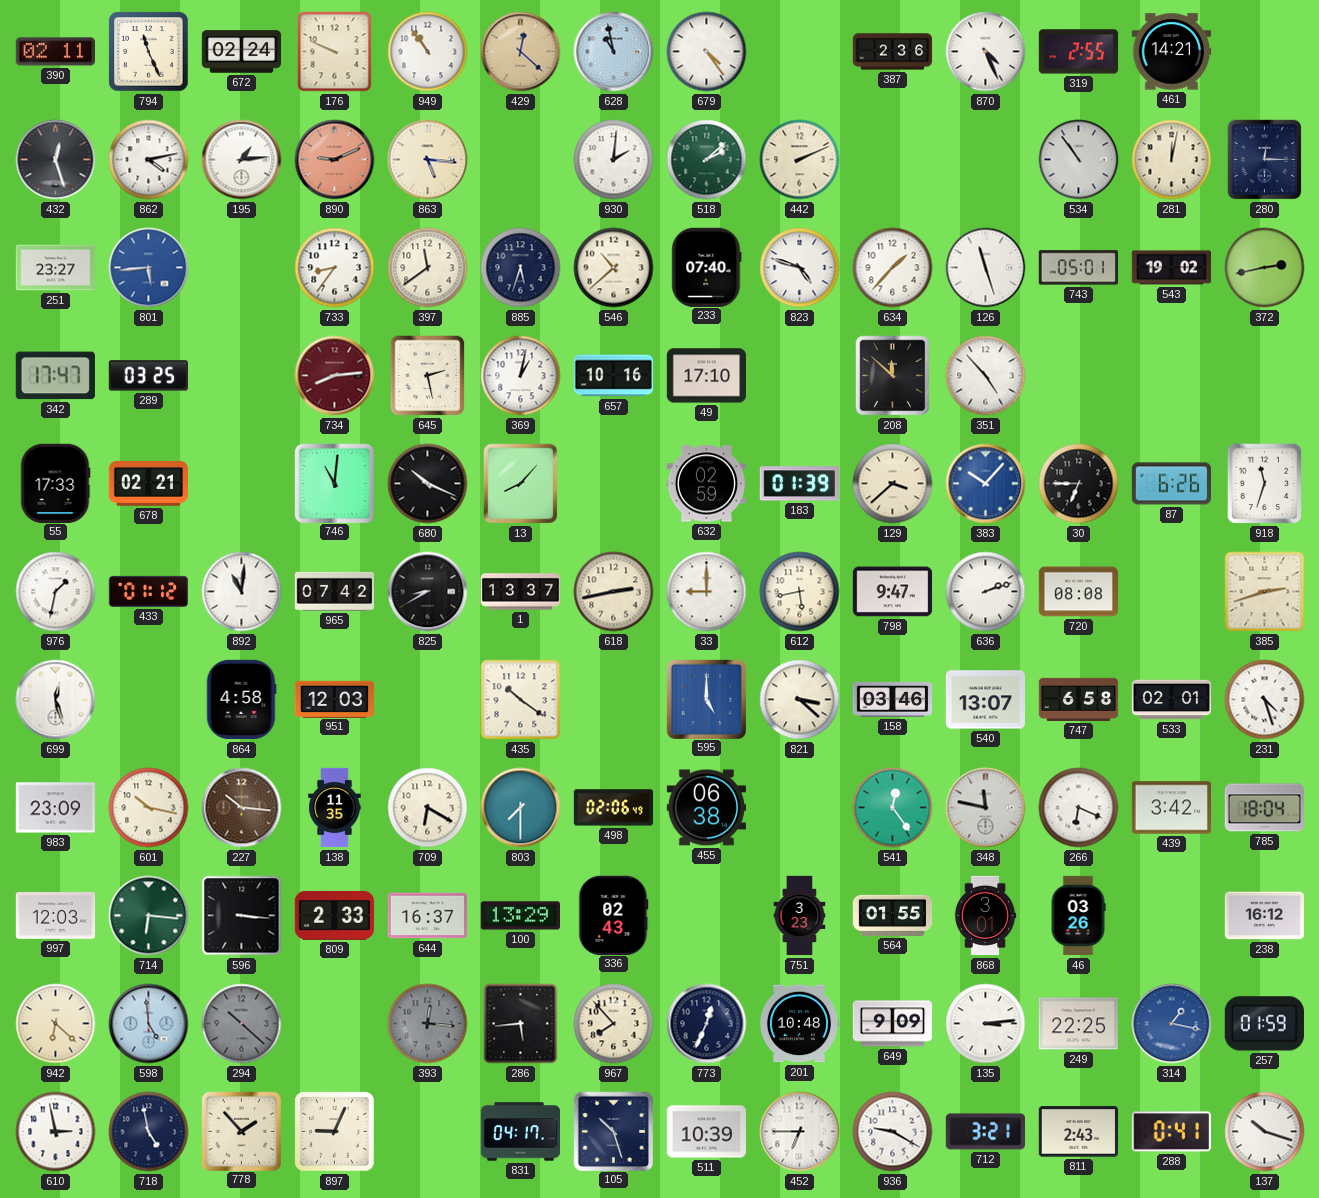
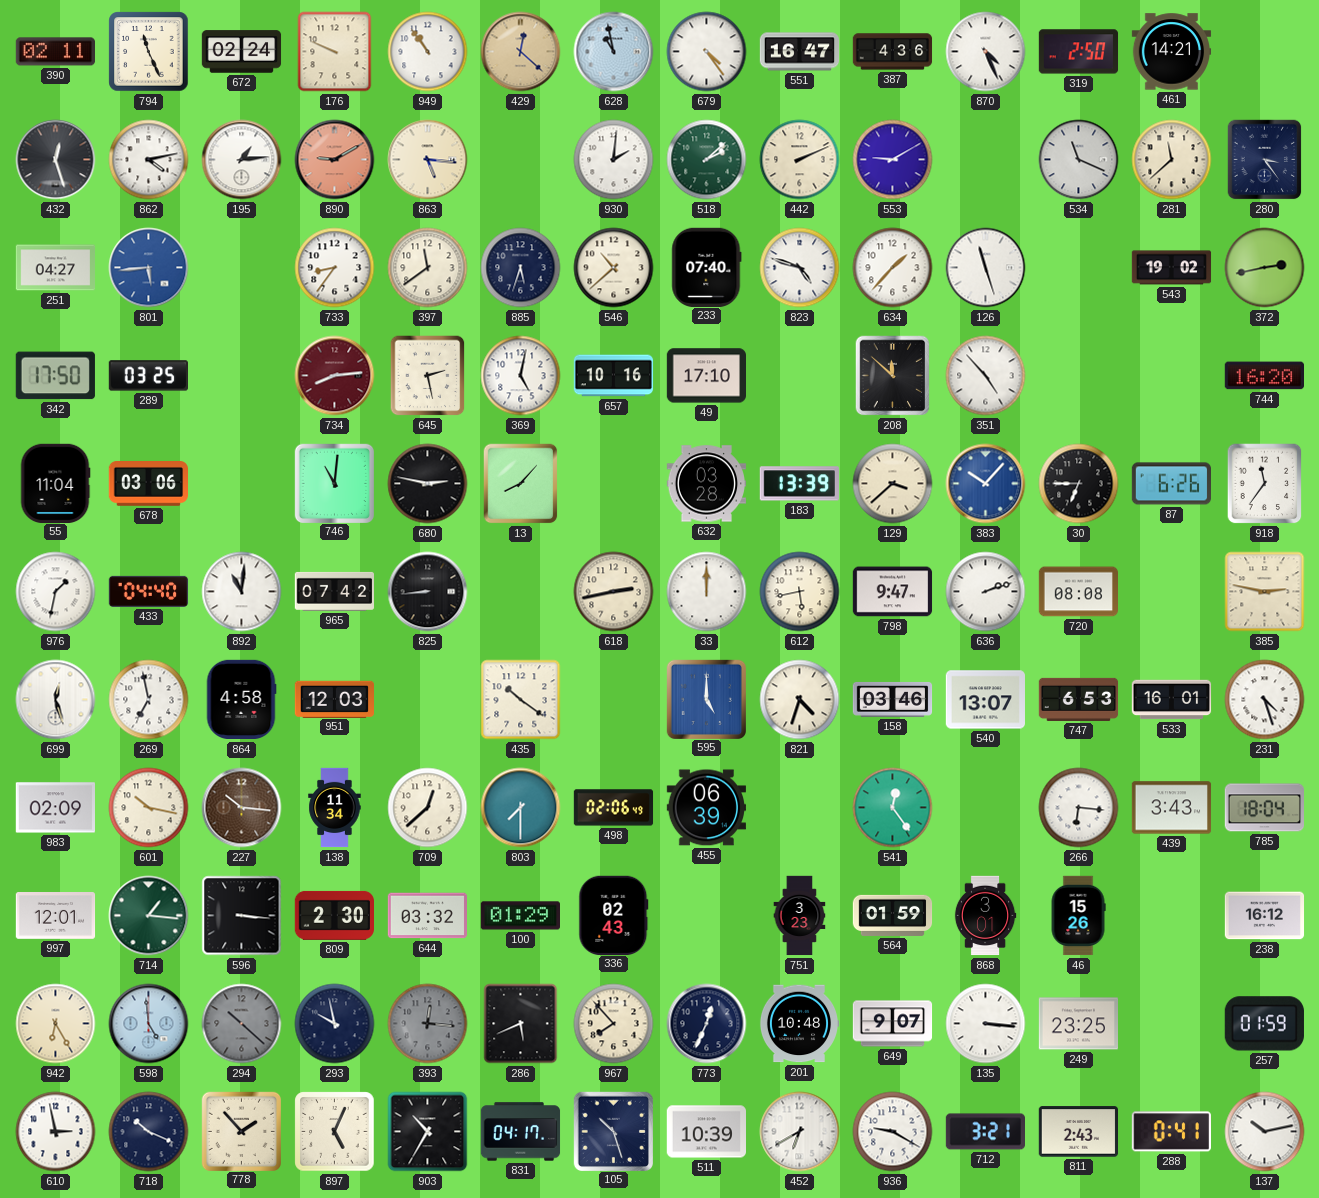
551: none -> 16:47
387: 2:36 -> 4:36
319: 2:55 -> 2:50
890: 9:11 -> 9:10
553: none -> 9:10
534: 10:54 -> 11:19
281: 12:02 -> 11:38
280: 12:15 -> 3:24
251: 23:27 -> 04:27
743: 05:01 -> none
342: 17:47 -> 17:50
369: 1:02 -> 5:02
744: none -> 16:20
55: 17:33 -> 11:04
678: 02:21 -> 03:06
680: 10:19 -> 2:47
632: 02:59 -> 03:28
183: 01:39 -> 13:39
918: 11:33 -> 11:36
433: 01:12 -> 04:40
825: 8:40 -> 8:44
1: 13:37 -> none
33: 9:00 -> 12:00
385: 2:42 -> 2:47
269: none -> 6:58
821: 3:22 -> 4:33
747: 6:58 -> 6:53
533: 02:01 -> 16:01
983: 23:09 -> 02:09
138: 11:35 -> 11:34
709: 6:20 -> 12:38
455: 06:38 -> 06:39
348: 11:47 -> none
266: 6:19 -> 6:16
439: 3:42 -> 3:43
997: 12:03 -> 12:01
714: 6:16 -> 1:16
809: 2:33 -> 2:30
644: 16:37 -> 03:32
100: 13:29 -> 01:29
564: 01:55 -> 01:59
46: 03:26 -> 15:26
942: 6:22 -> 6:25
293: none -> 9:58
286: 5:44 -> 5:41
649: 9:09 -> 9:07
135: 3:14 -> 3:16
249: 22:25 -> 23:25
314: 1:17 -> none
718: 4:58 -> 10:19
897: 9:04 -> 5:04
903: none -> 10:35
452: 6:45 -> 6:40
137: 10:18 -> 10:13
